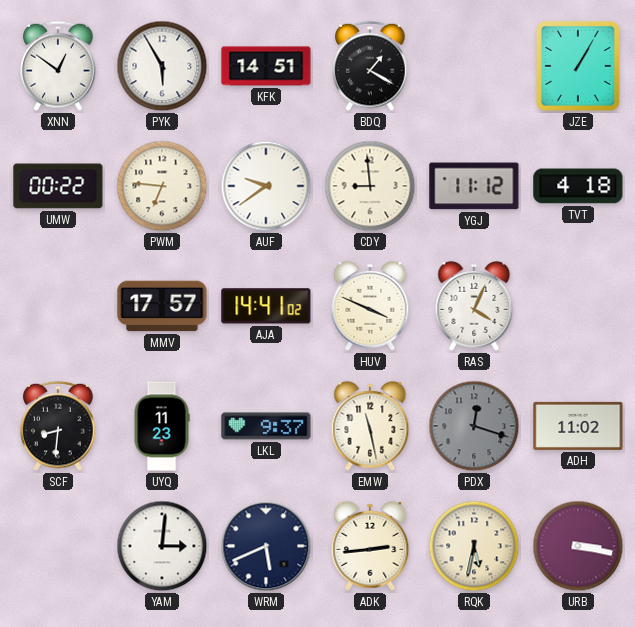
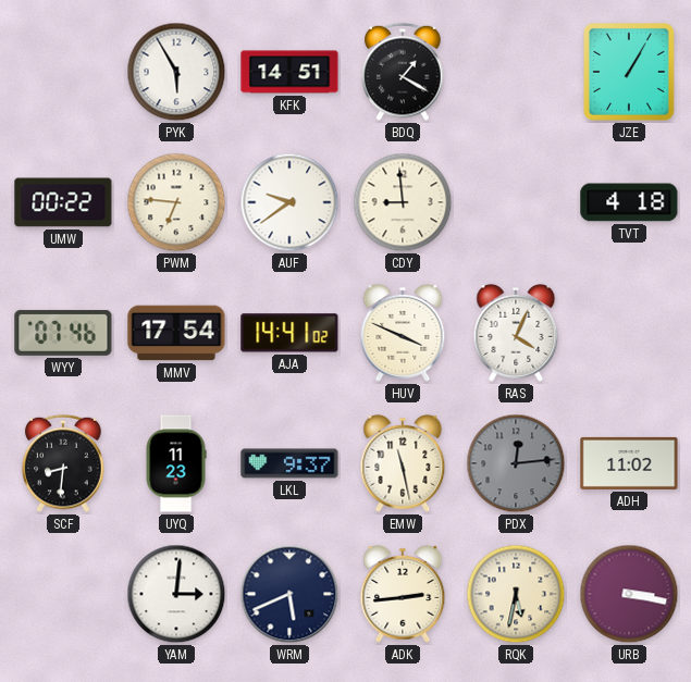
XNN: 12:51 -> none
YGJ: 11:12 -> none
WYY: none -> 07:46
MMV: 17:57 -> 17:54
PDX: 12:18 -> 12:14
